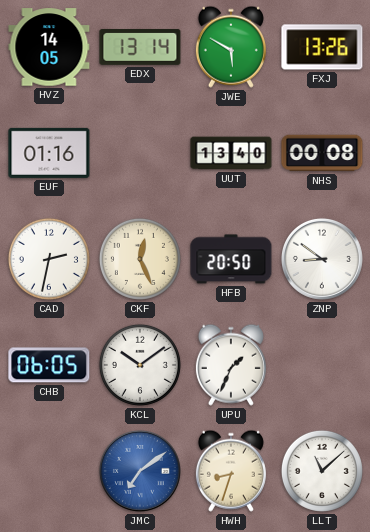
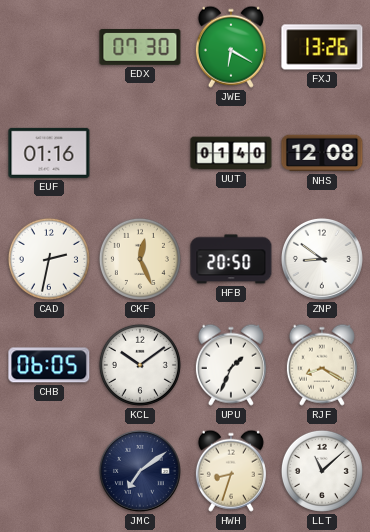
HVZ: 14:05 -> none
EDX: 13:14 -> 07:30
JWE: 5:50 -> 6:20
UUT: 13:40 -> 01:40
NHS: 00:08 -> 12:08
RJF: none -> 8:20
JMC dial: blue -> navy
